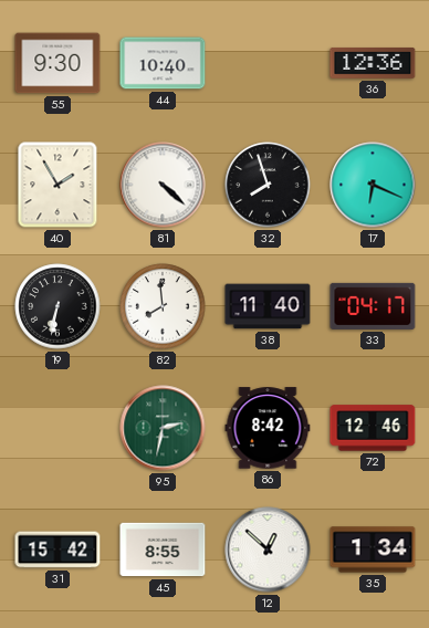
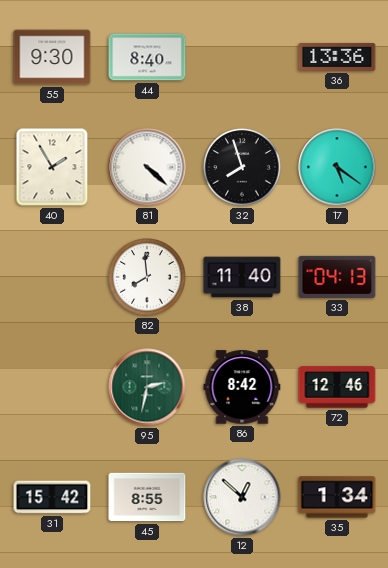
44: 10:40 -> 8:40
36: 12:36 -> 13:36
17: 6:19 -> 5:21
19: 6:32 -> none
33: 04:17 -> 04:13
